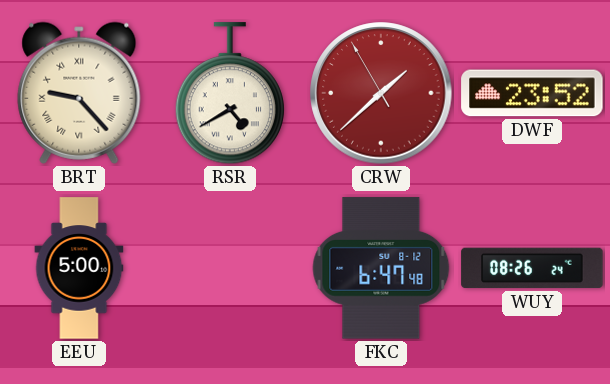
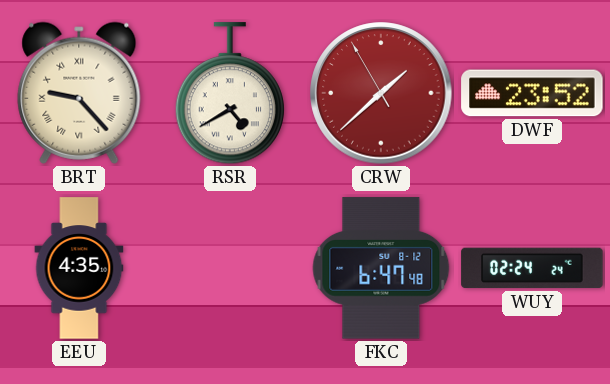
EEU: 5:00 -> 4:35
WUY: 08:26 -> 02:24
